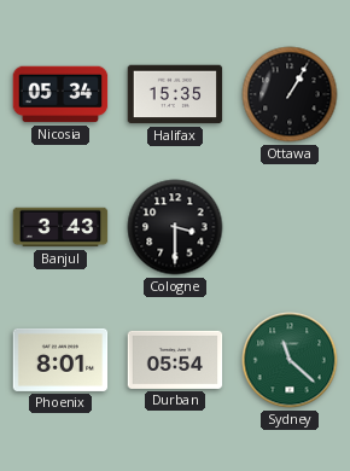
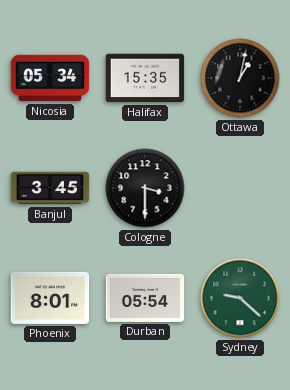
Ottawa: 1:05 -> 1:02
Banjul: 3:43 -> 3:45
Sydney: 11:22 -> 9:22
